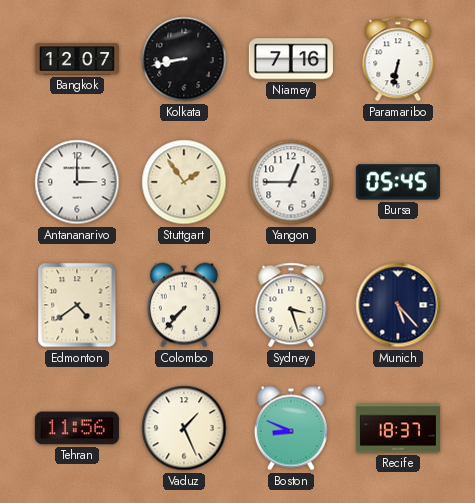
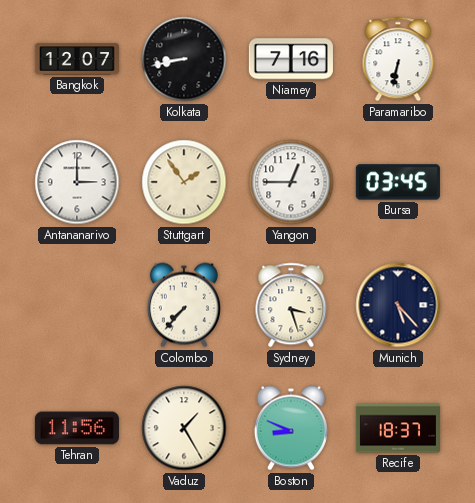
Bursa: 05:45 -> 03:45
Edmonton: 4:39 -> none
Vaduz: 1:26 -> 1:25
